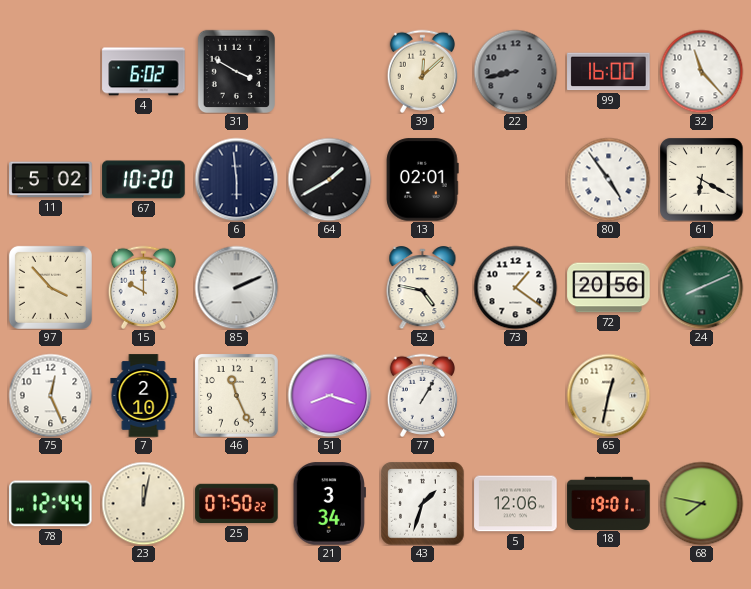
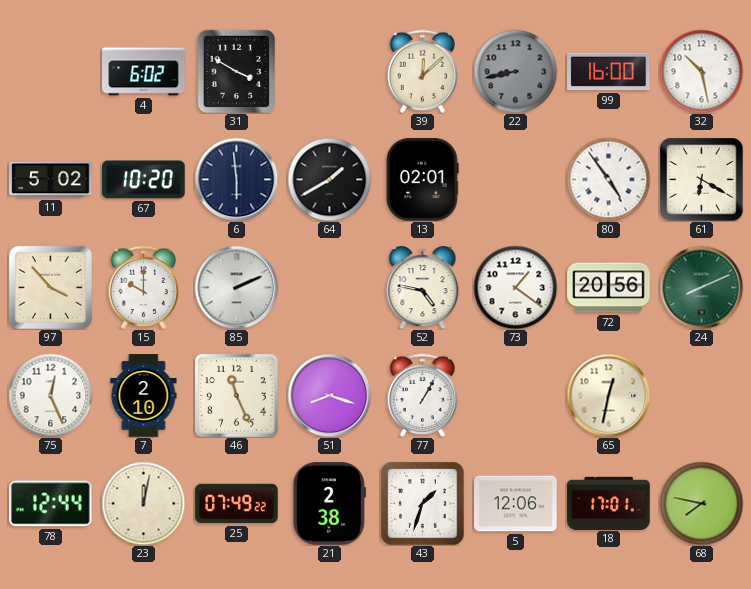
32: 11:23 -> 10:28
25: 07:50 -> 07:49
21: 3:34 -> 2:38
18: 19:01 -> 17:01
